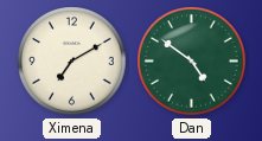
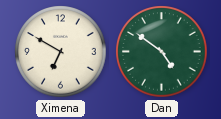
Ximena: 7:10 -> 6:50
